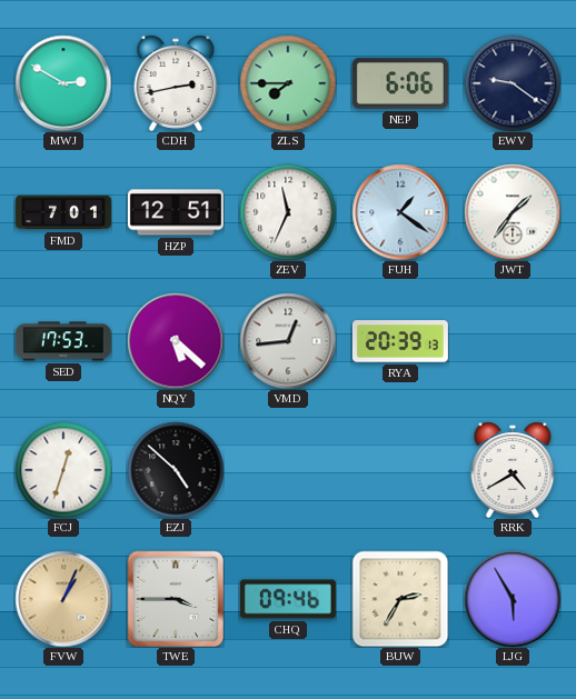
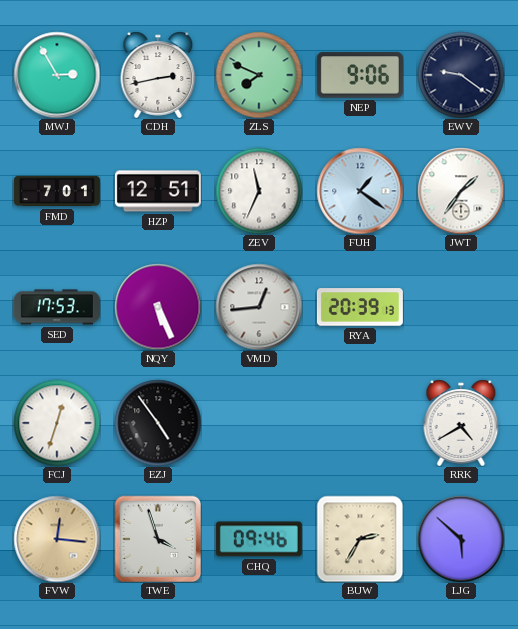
MWJ: 2:50 -> 2:55
ZLS: 7:45 -> 7:49
NEP: 6:06 -> 9:06
NQY: 5:22 -> 5:26
EZJ: 4:52 -> 4:54
FVW: 1:04 -> 12:16
TWE: 3:45 -> 3:57
LJG: 5:55 -> 5:52
